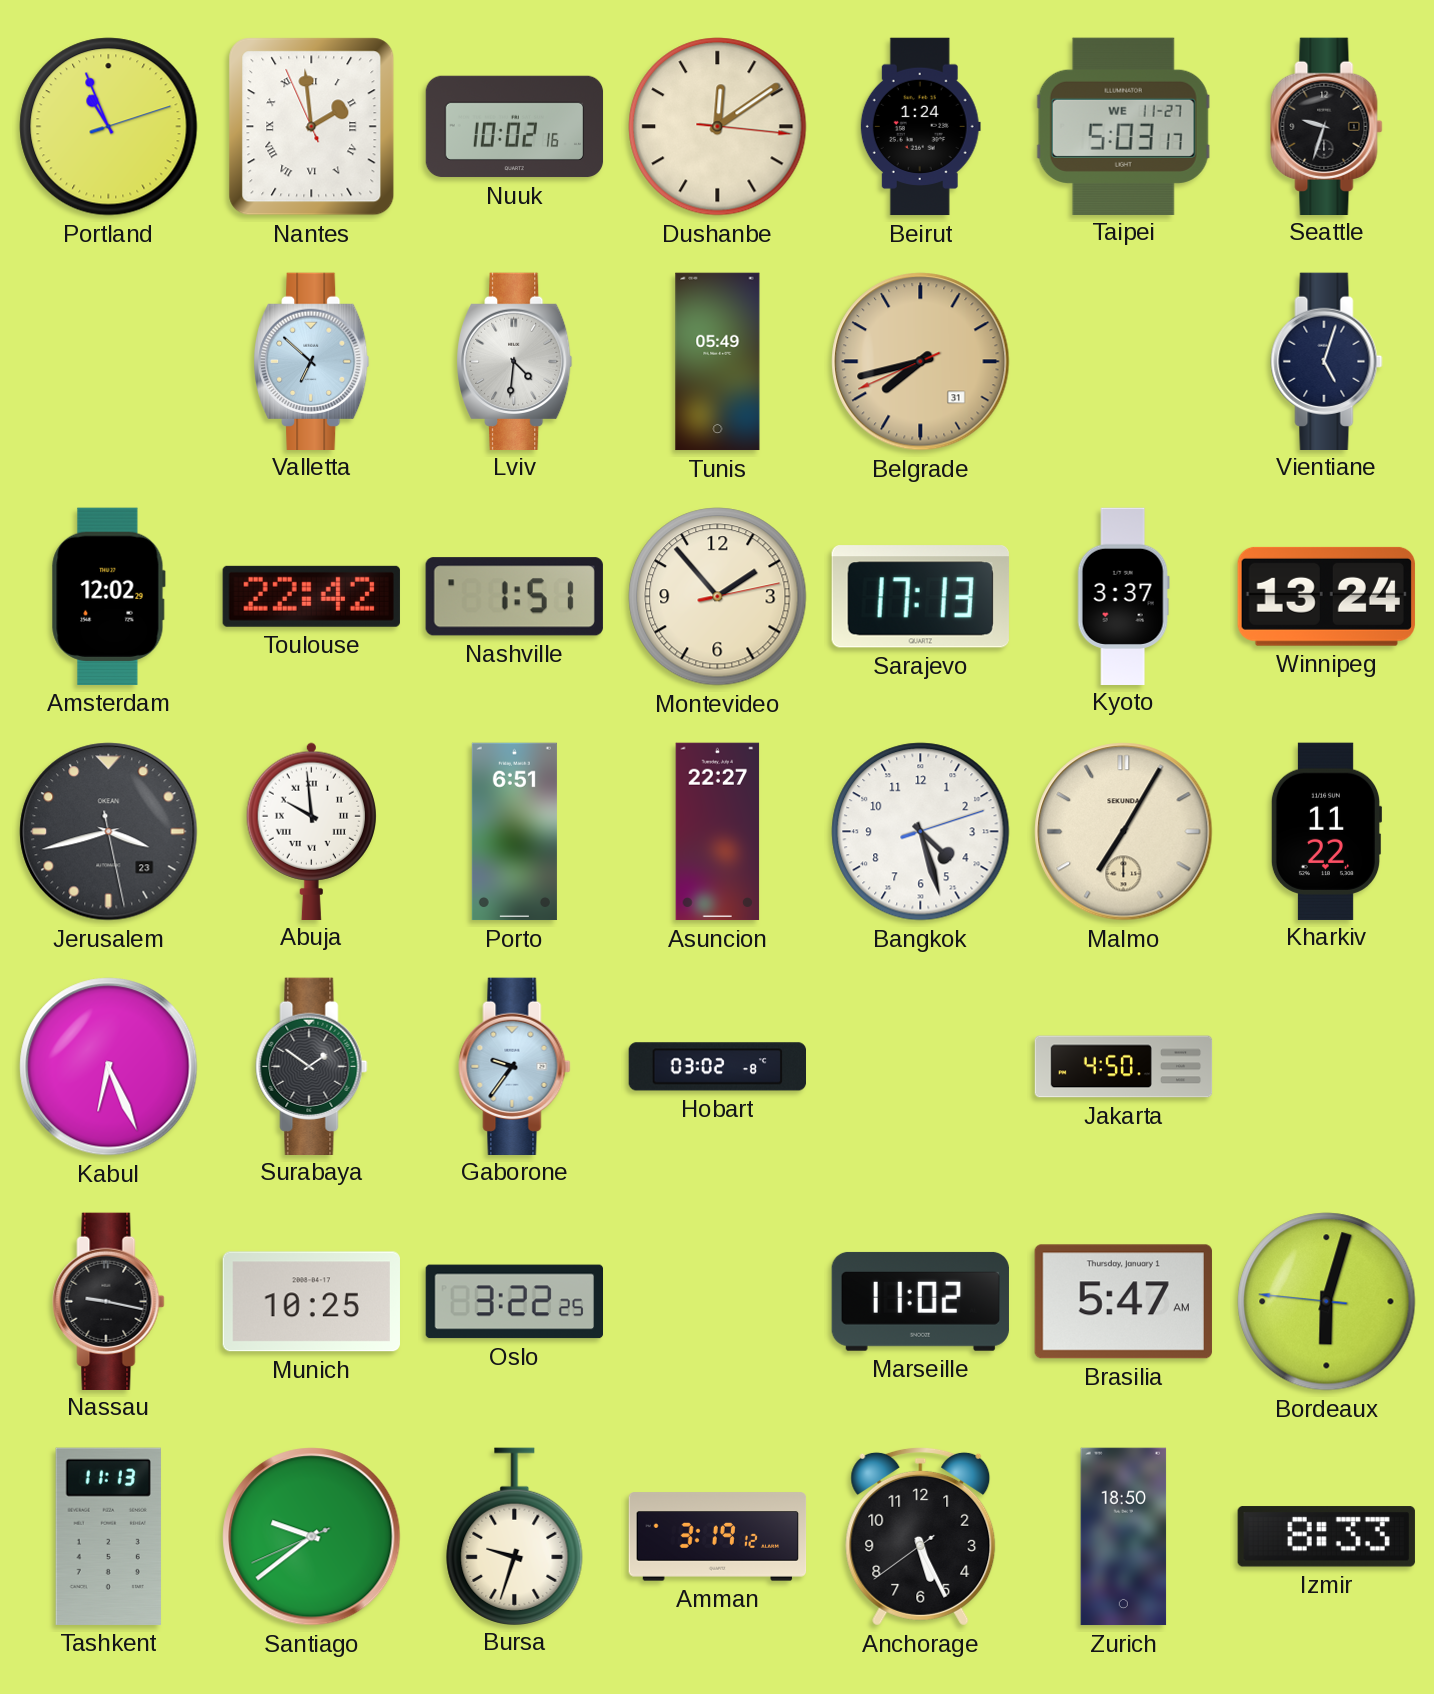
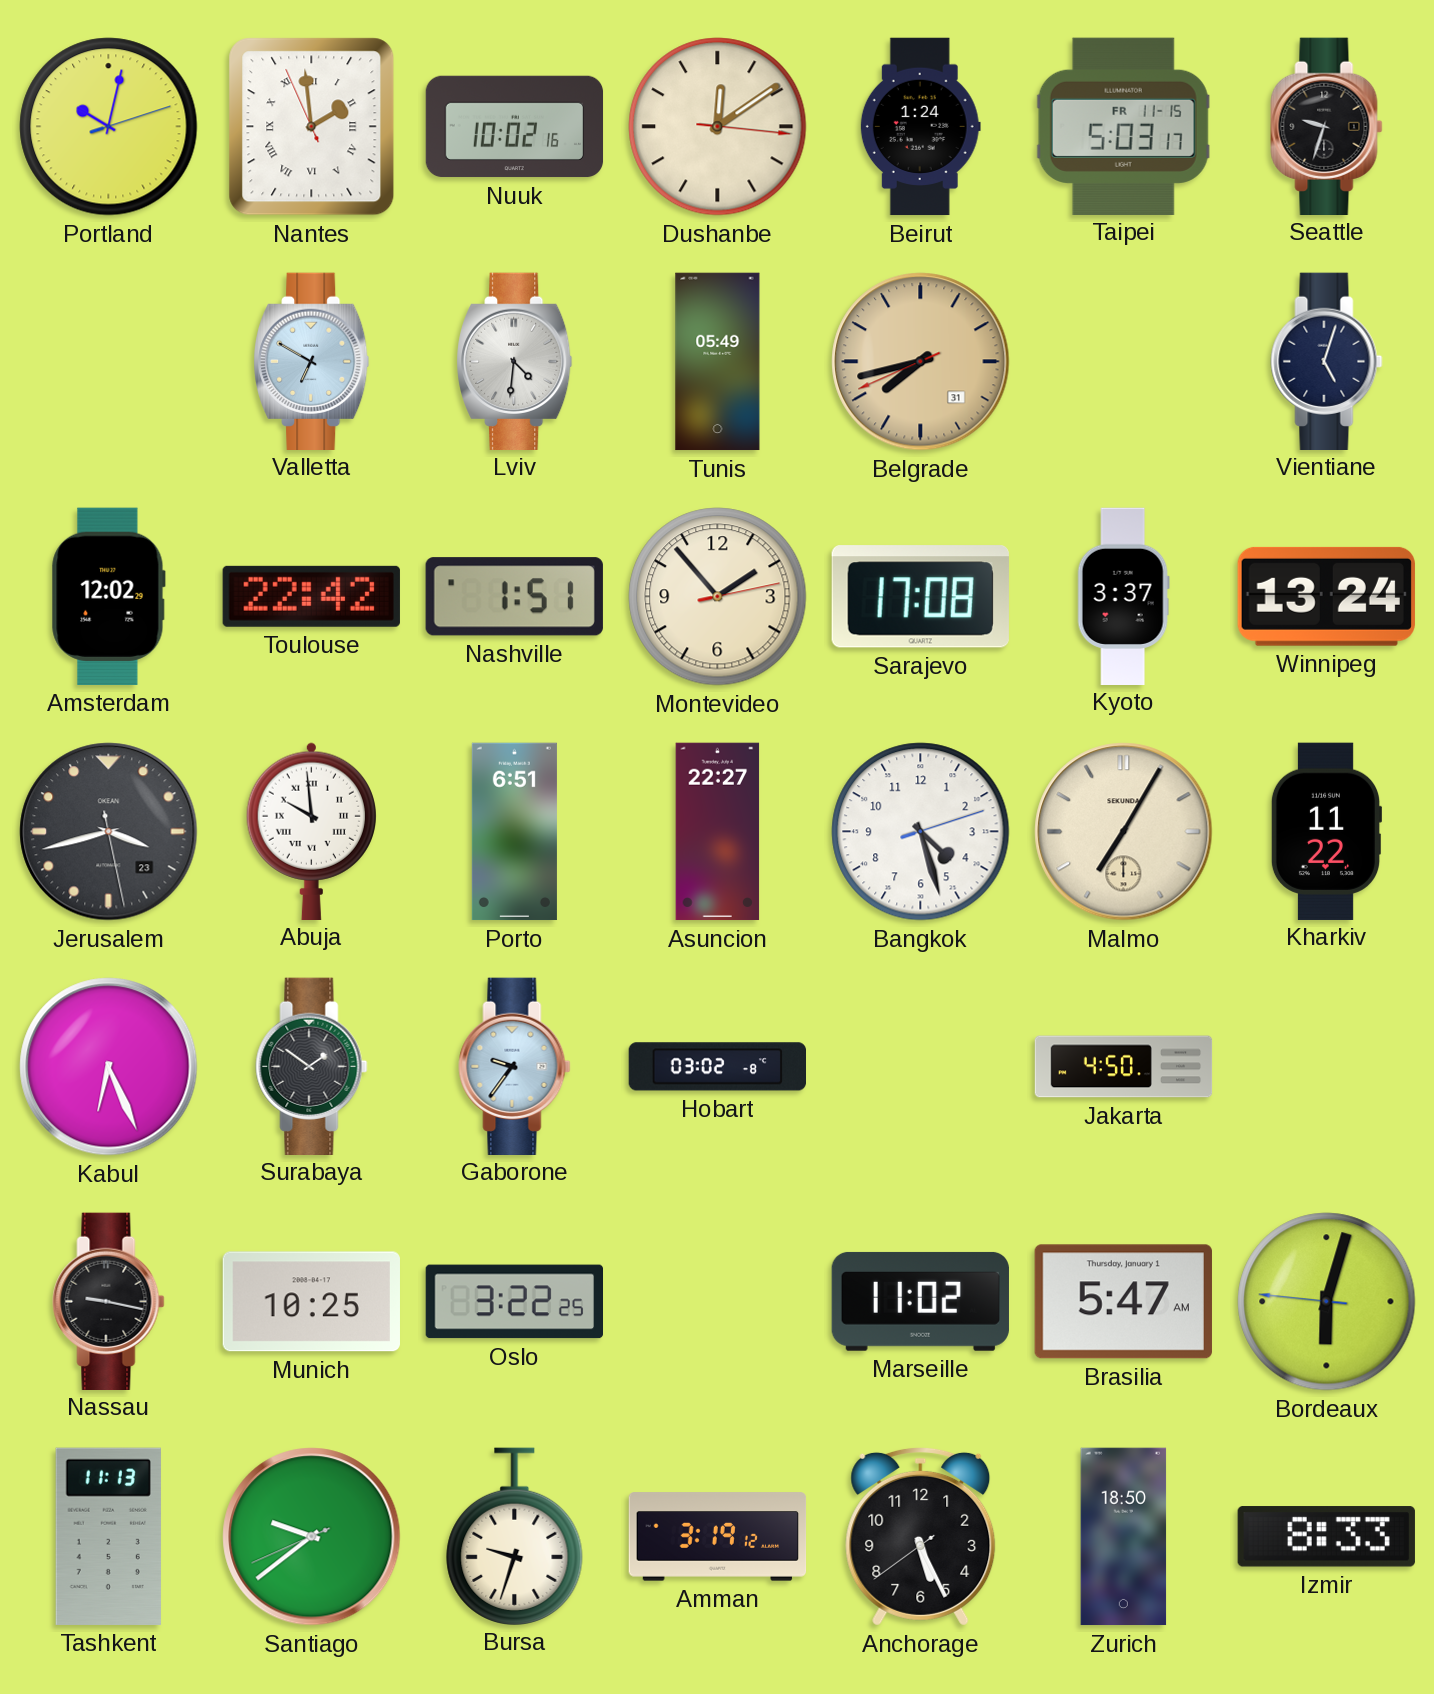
Portland: 10:56 -> 10:02
Taipei date: WE 11-27 -> FR 11-15
Valletta: 6:52 -> 6:50
Sarajevo: 17:13 -> 17:08
